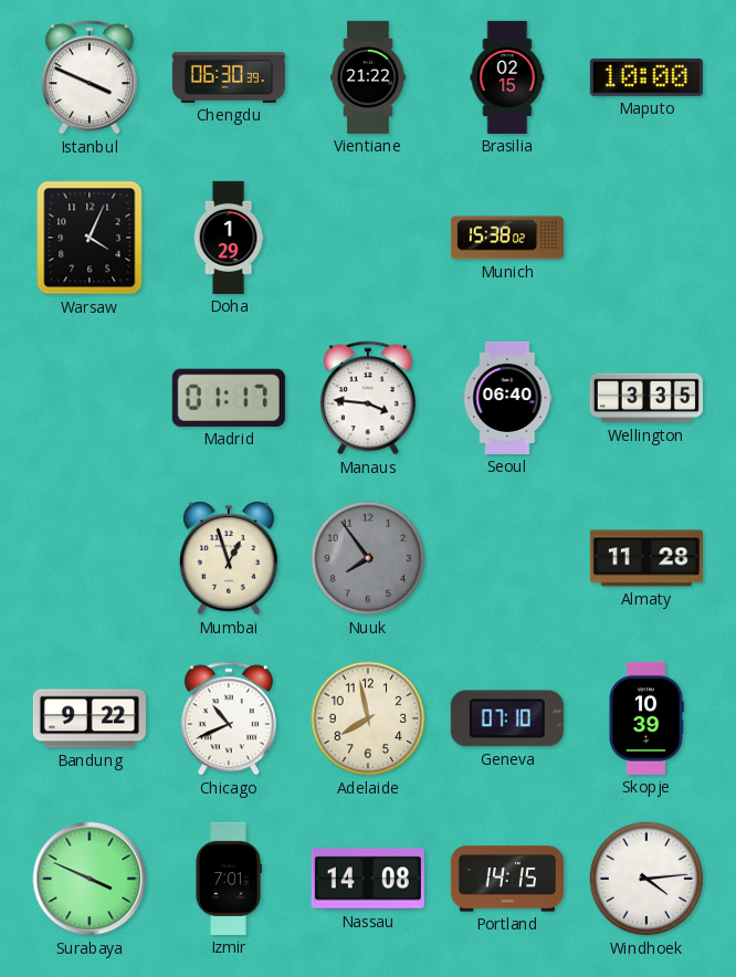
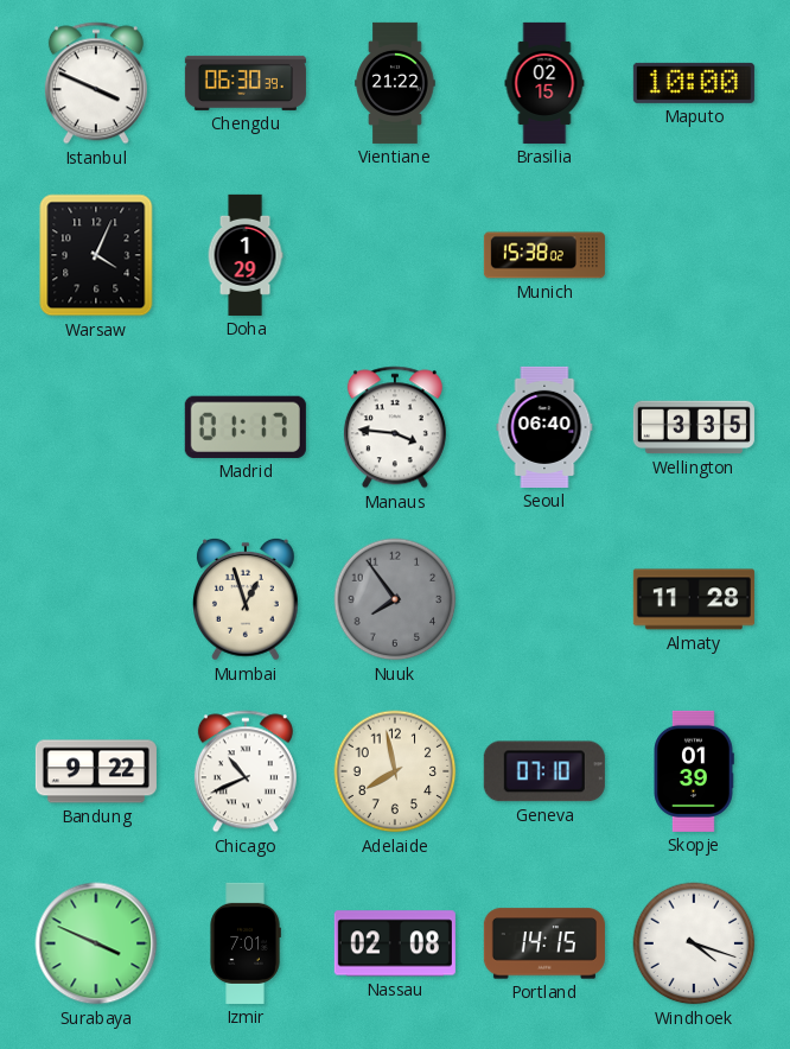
Skopje: 10:39 -> 01:39
Nassau: 14:08 -> 02:08
Windhoek: 4:14 -> 4:18
